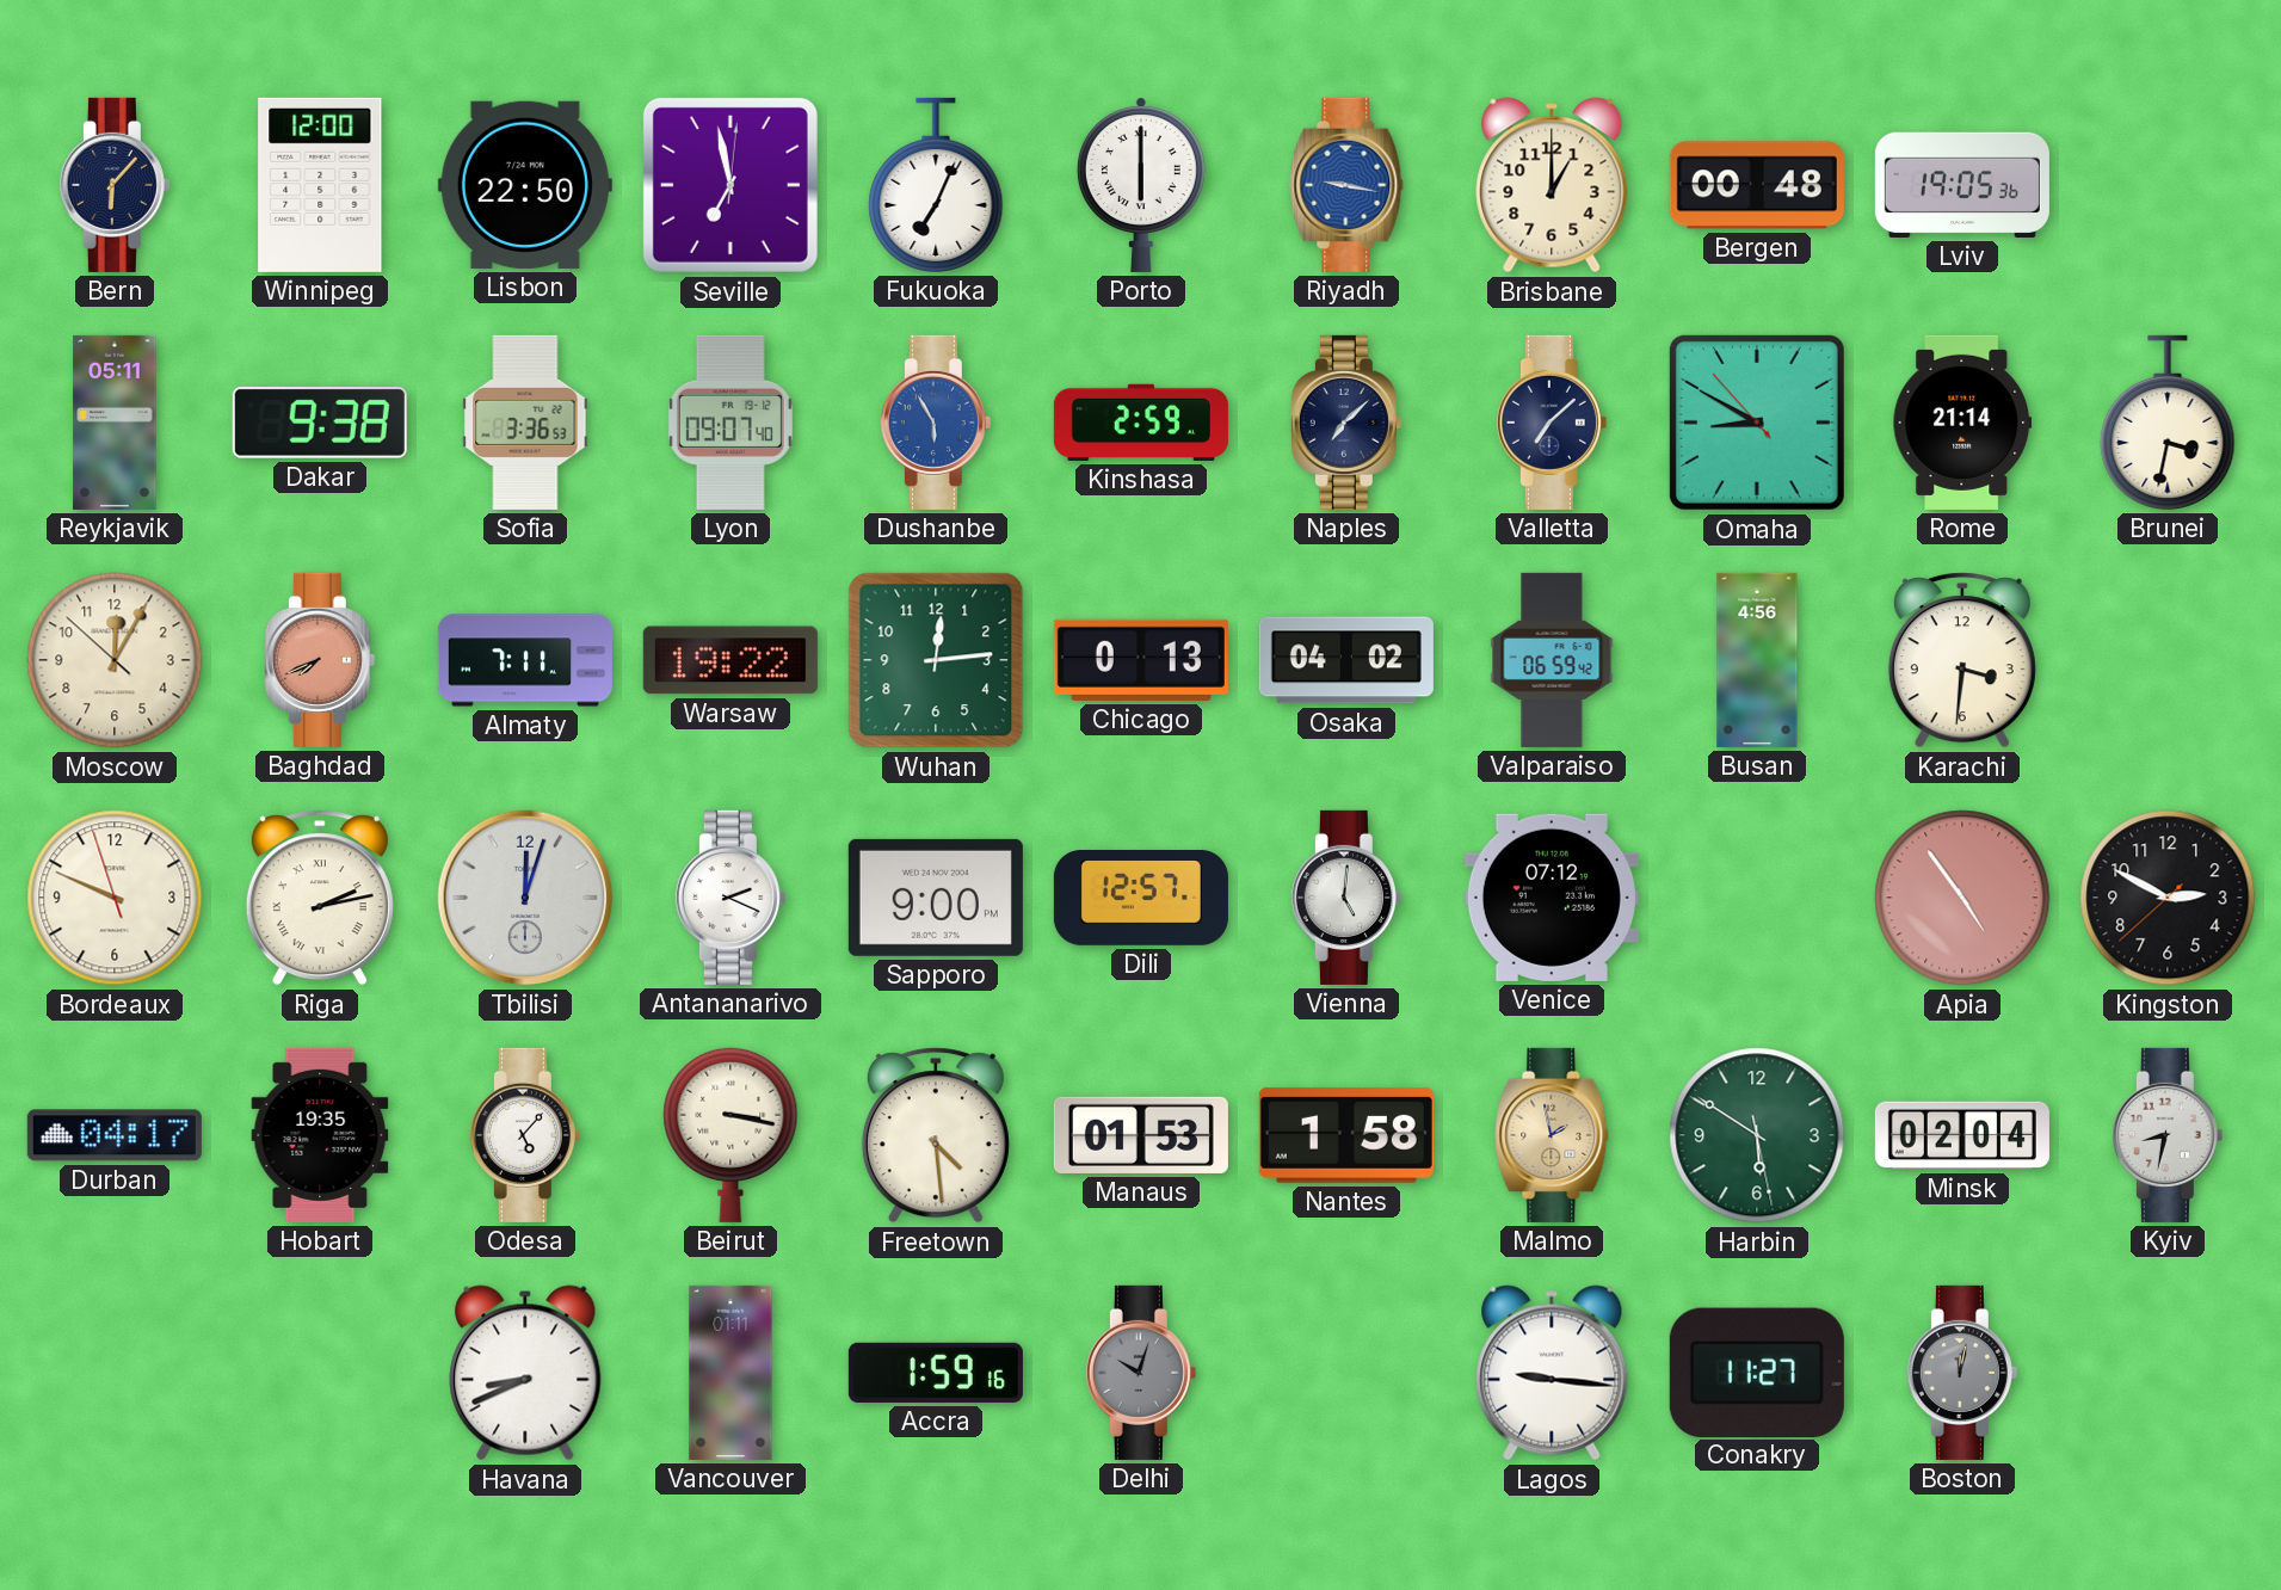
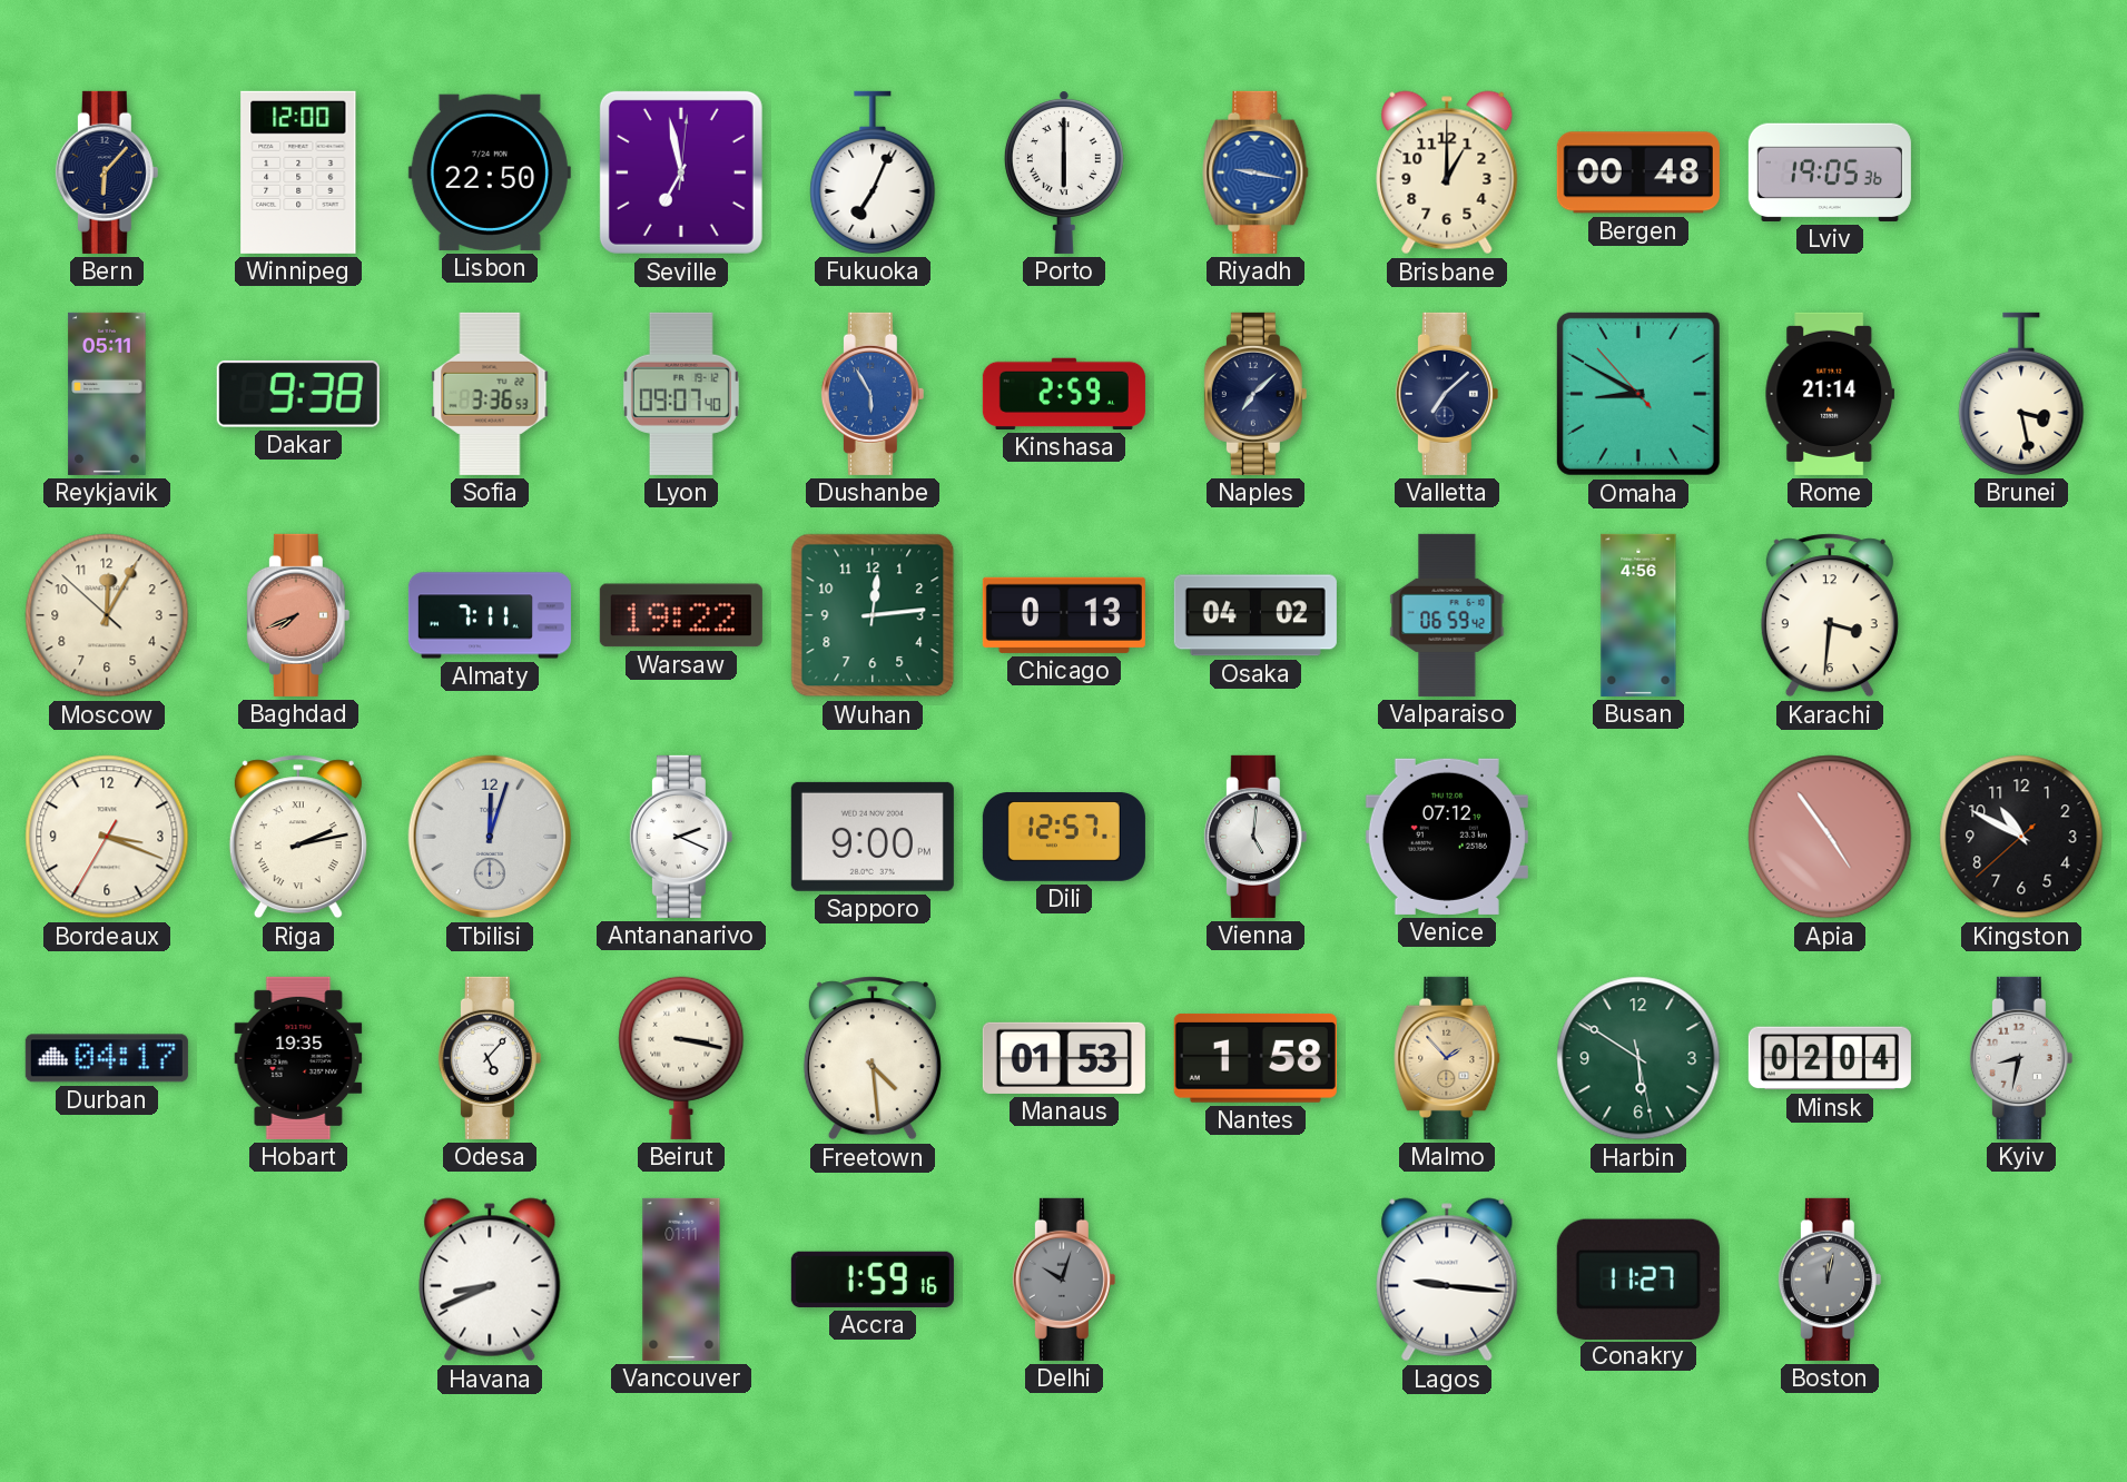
Brunei: 3:32 -> 3:28
Bordeaux: 9:48 -> 3:18
Kingston: 2:49 -> 10:49
Malmo: 1:58 -> 1:53
